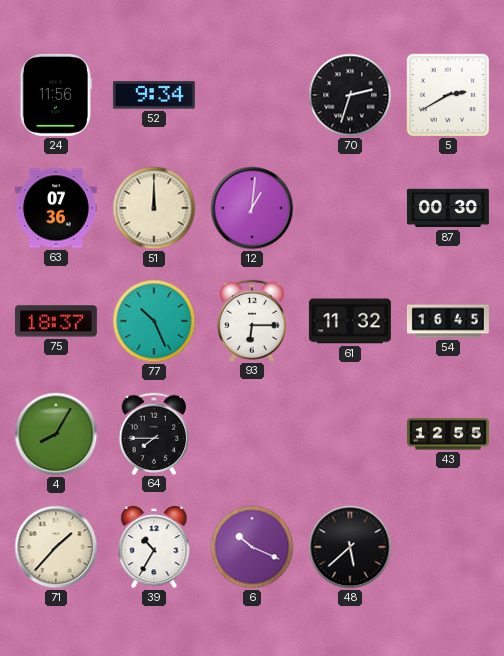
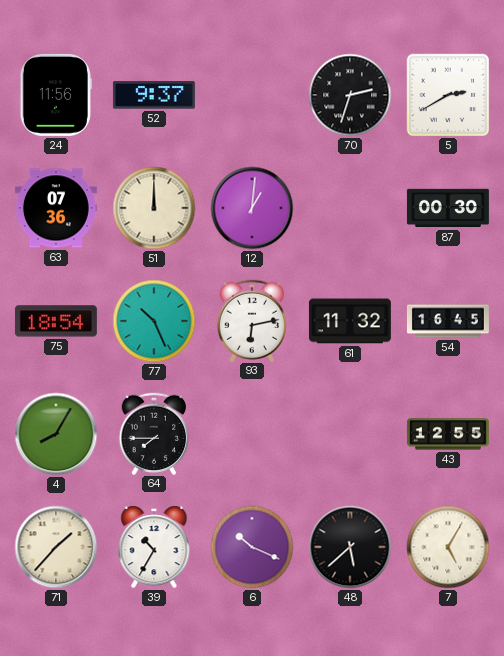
52: 9:34 -> 9:37
75: 18:37 -> 18:54
93: 6:15 -> 6:13
7: none -> 5:05
